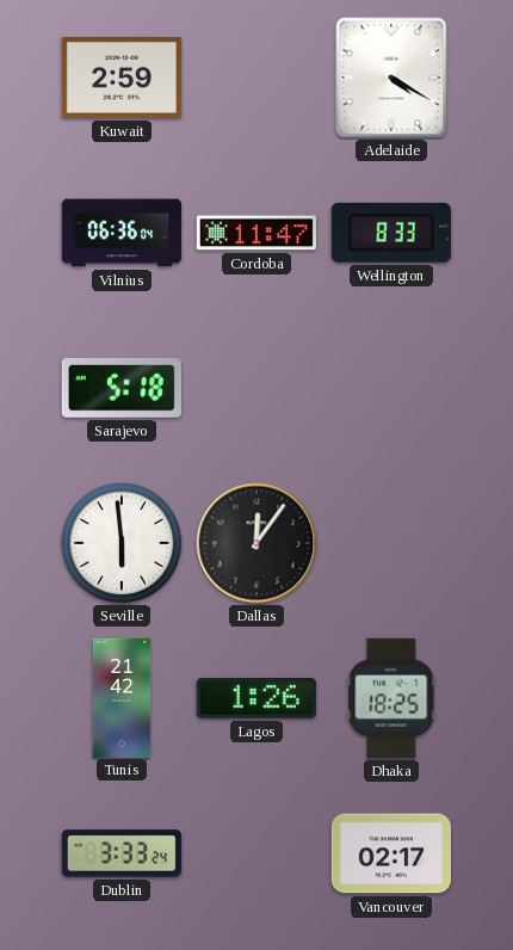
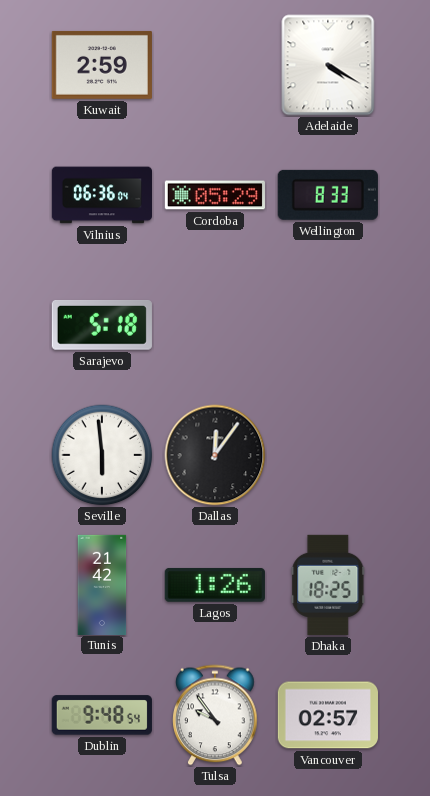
Cordoba: 11:47 -> 05:29
Dublin: 3:33 -> 9:48
Tulsa: none -> 9:54
Vancouver: 02:17 -> 02:57
